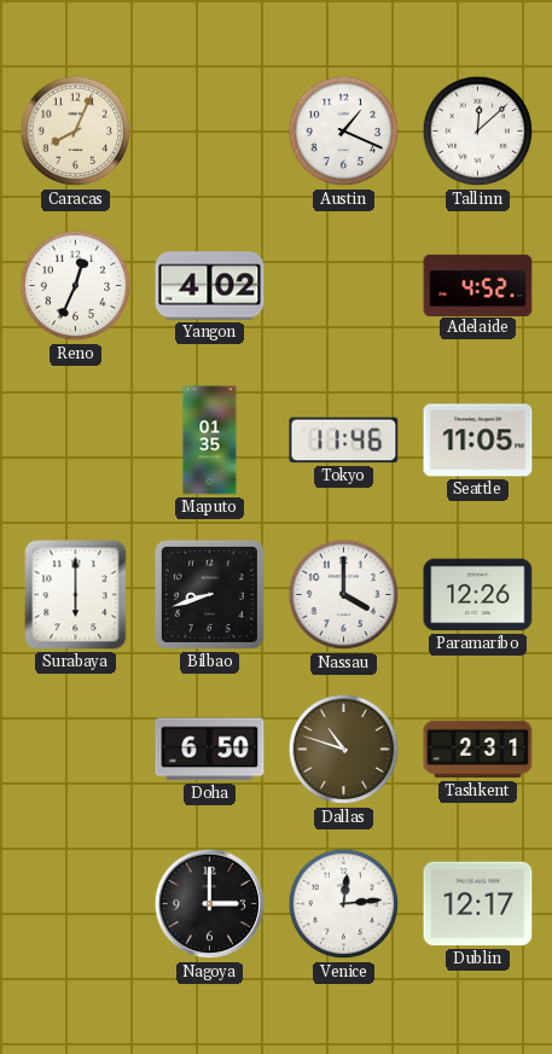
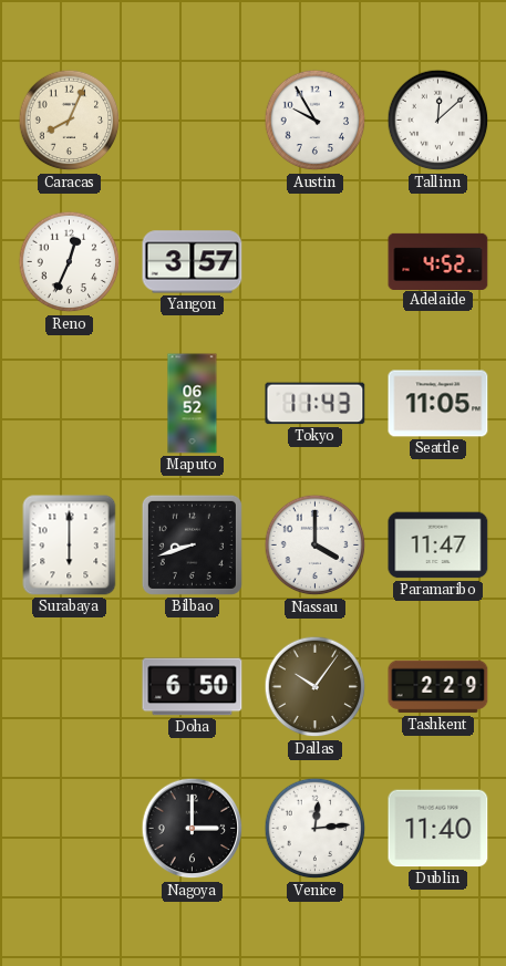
Austin: 1:19 -> 9:55
Yangon: 4:02 -> 3:57
Maputo: 01:35 -> 06:52
Tokyo: 11:46 -> 11:43
Paramaribo: 12:26 -> 11:47
Dallas: 10:48 -> 10:06
Tashkent: 2:31 -> 2:29
Dublin: 12:17 -> 11:40
